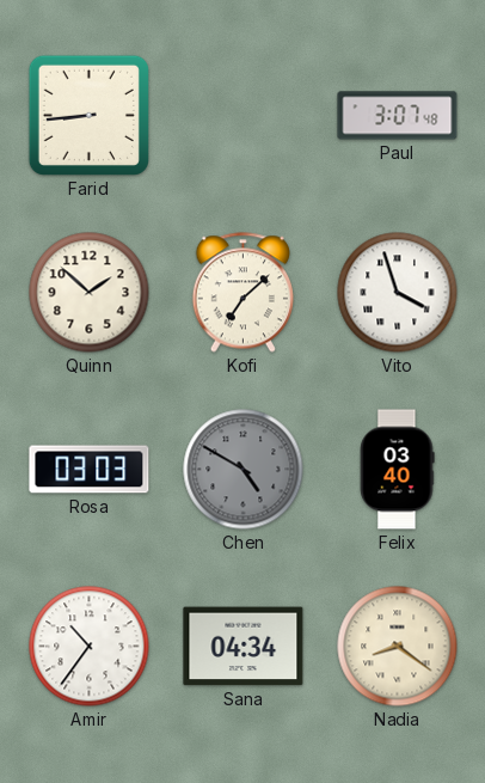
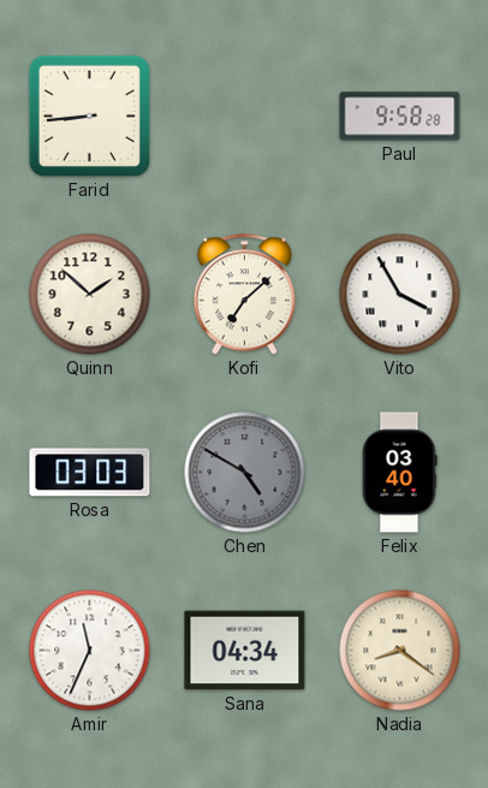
Paul: 3:07 -> 9:58
Vito: 3:57 -> 3:55
Amir: 10:36 -> 11:34
